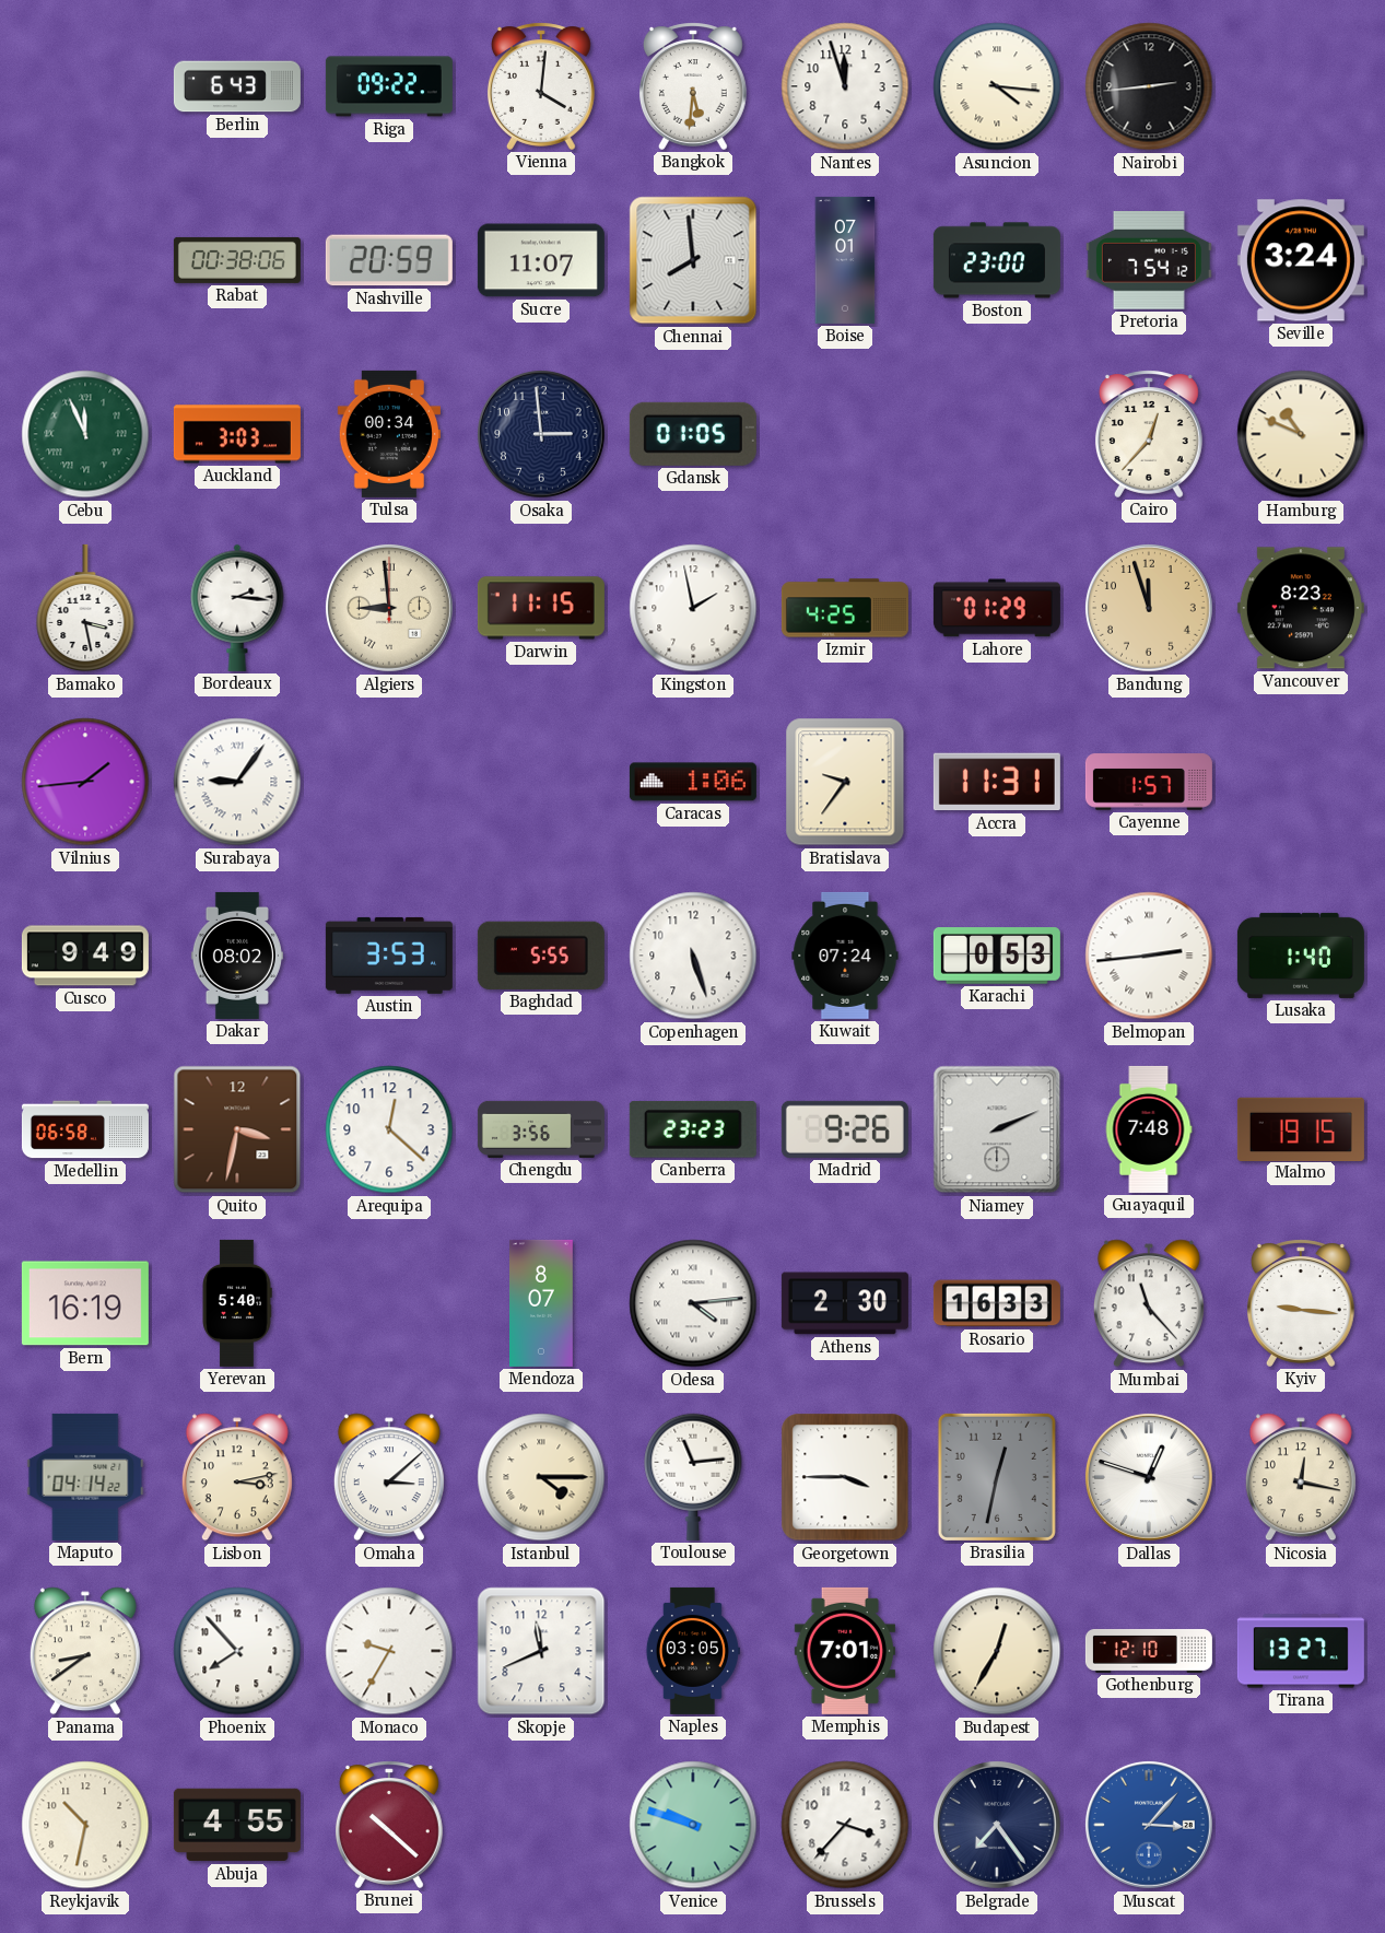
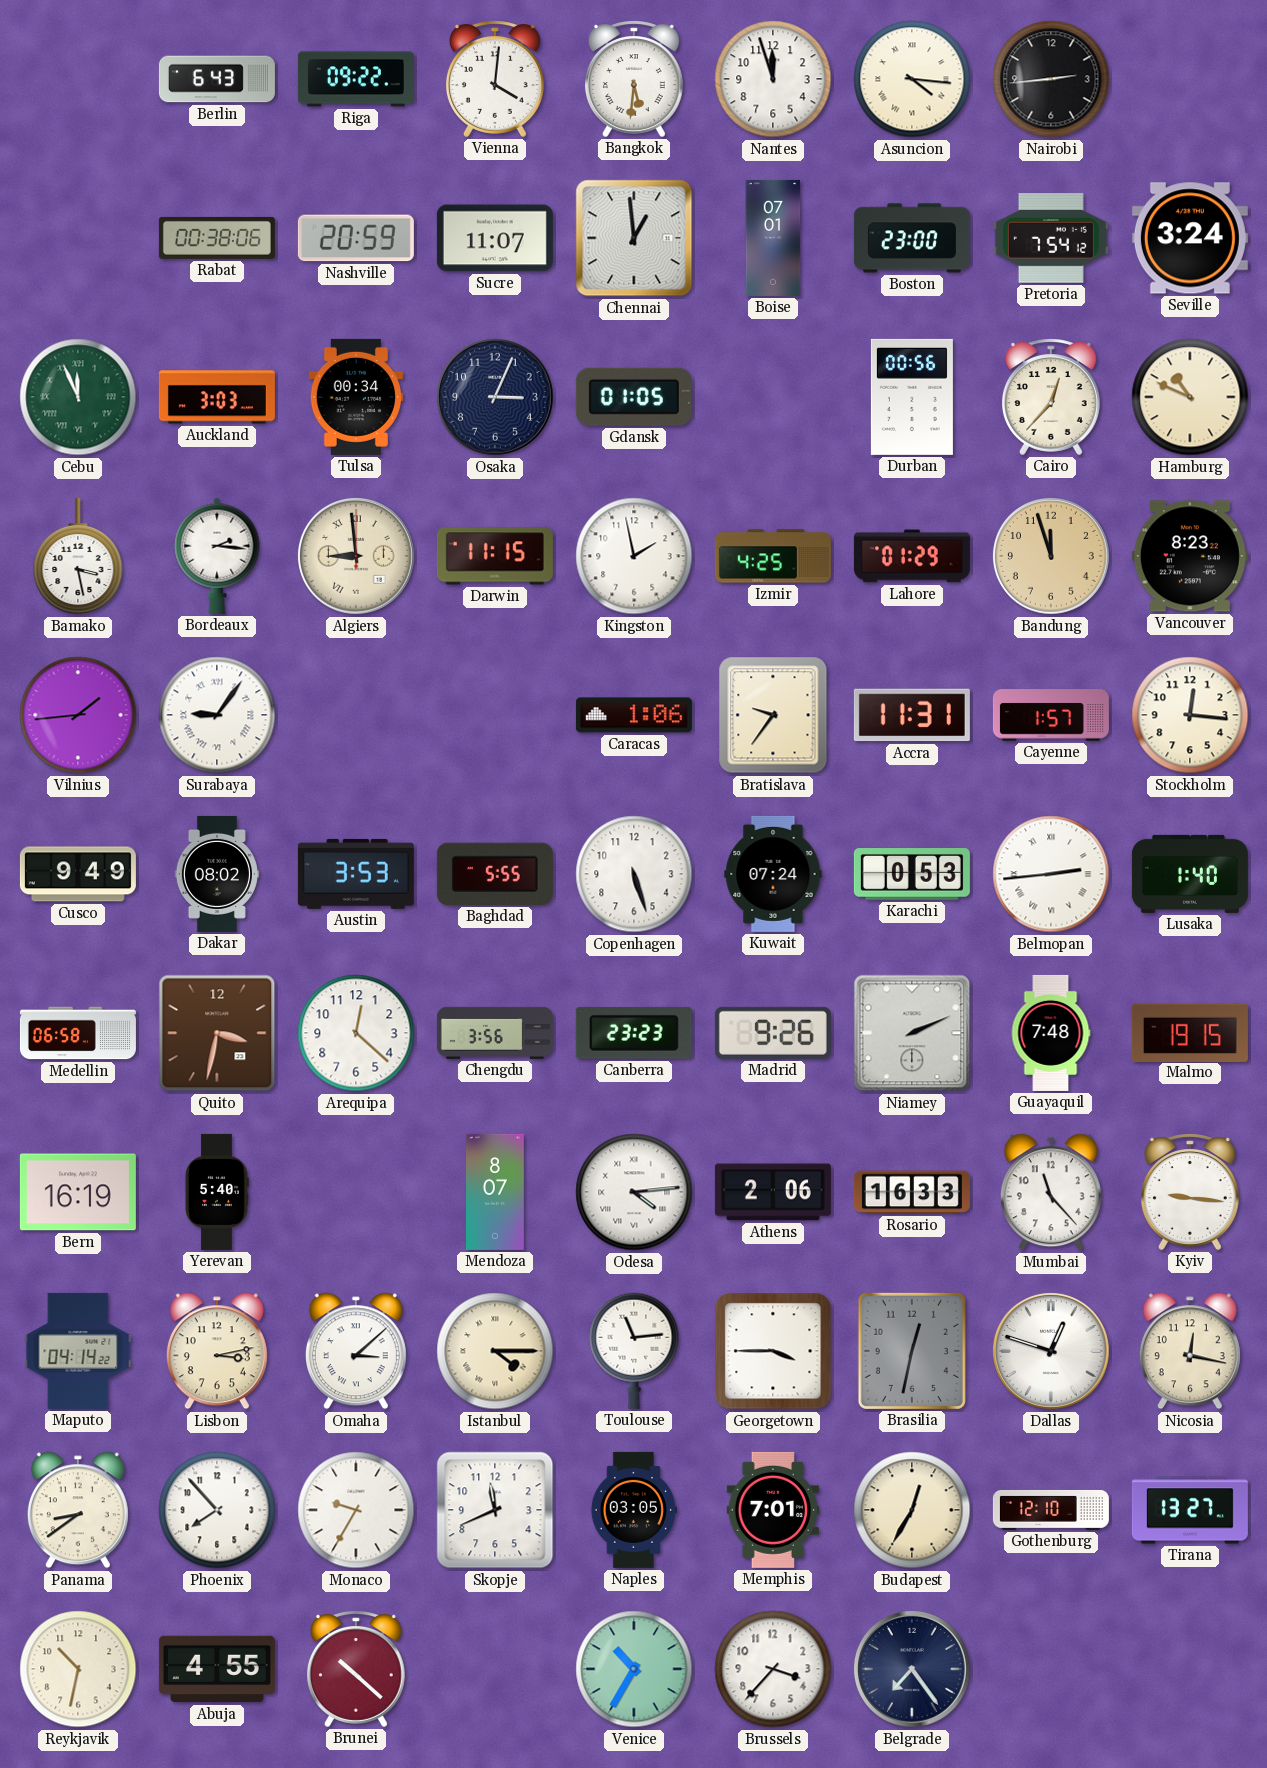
Chennai: 7:59 -> 12:59
Osaka: 2:59 -> 3:04
Durban: none -> 00:56
Stockholm: none -> 12:16
Athens: 2:30 -> 2:06
Venice: 9:48 -> 10:35
Muscat: 3:07 -> none
